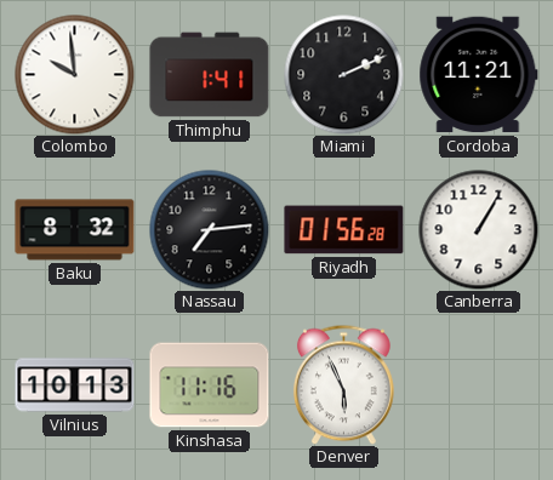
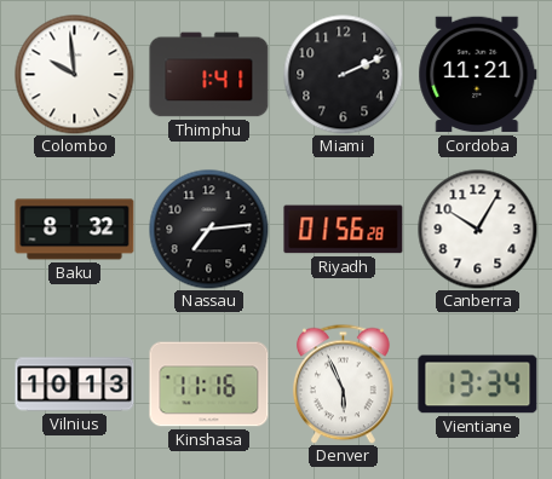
Canberra: 1:05 -> 10:05
Vientiane: none -> 13:34
